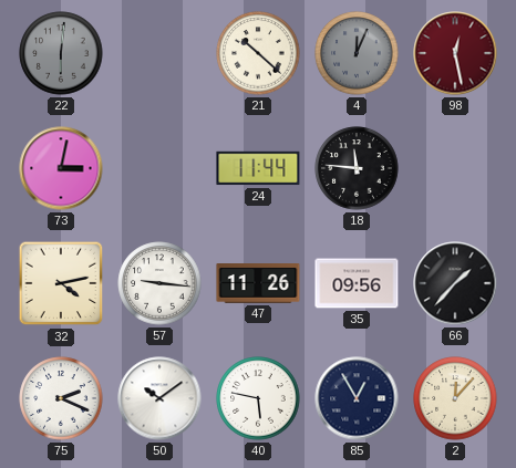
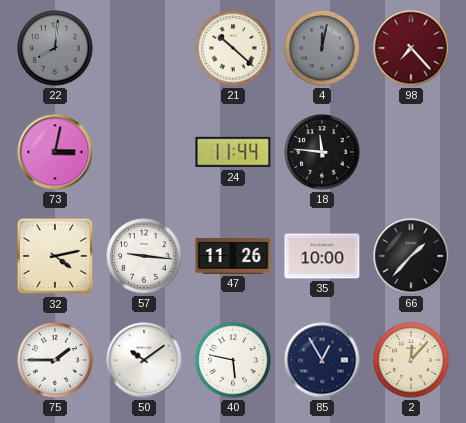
22: 6:01 -> 8:01
4: 12:04 -> 12:02
98: 12:28 -> 7:23
35: 09:56 -> 10:00
75: 2:19 -> 1:45
